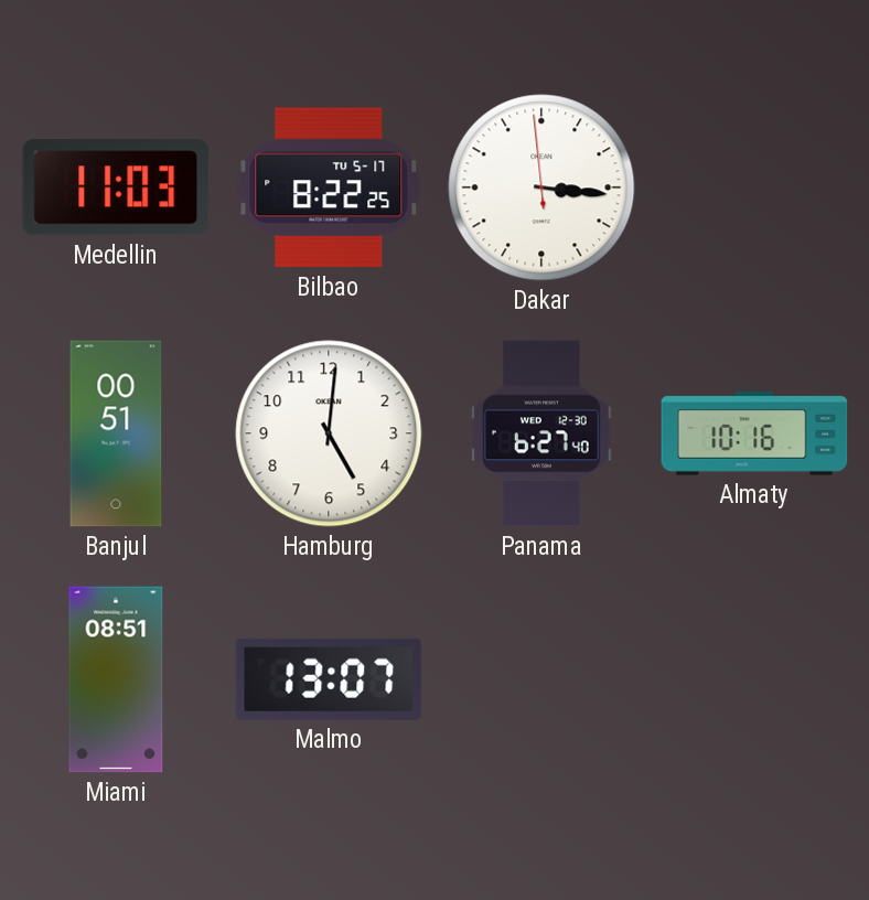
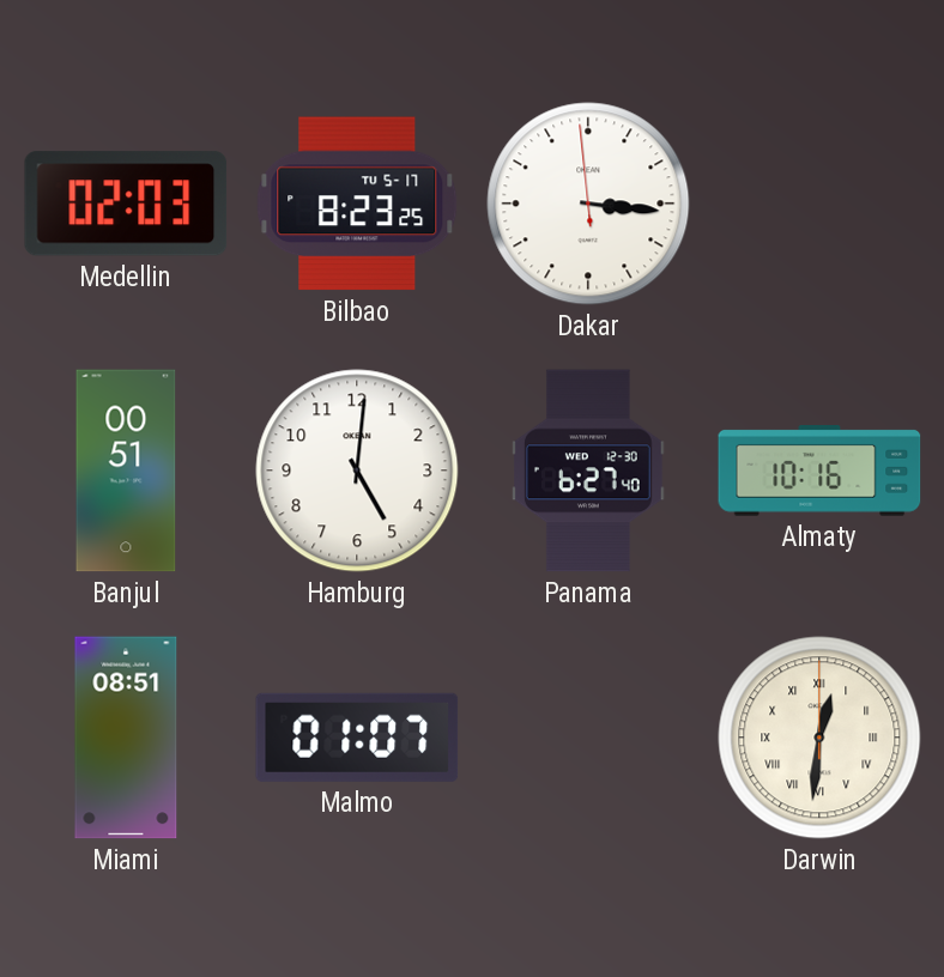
Medellin: 11:03 -> 02:03
Bilbao: 8:22 -> 8:23
Malmo: 13:07 -> 01:07
Darwin: none -> 12:31
